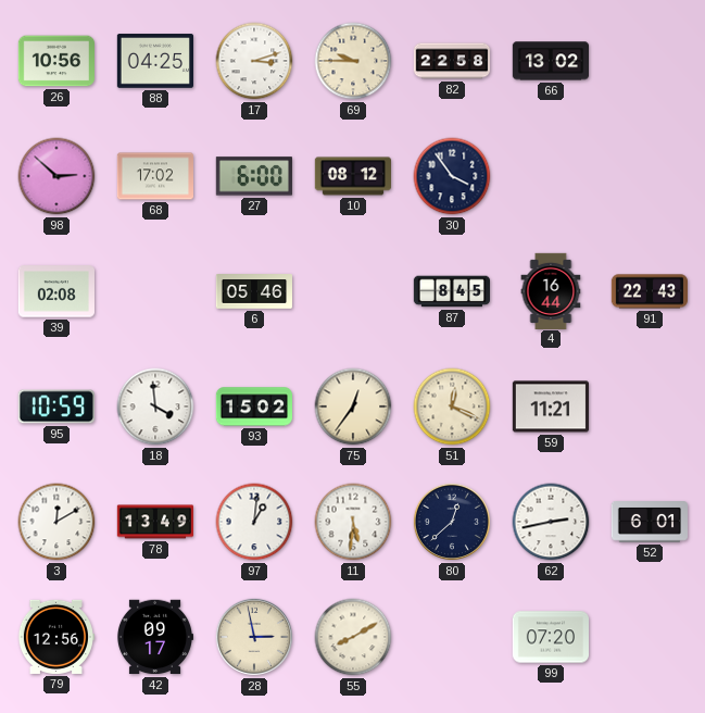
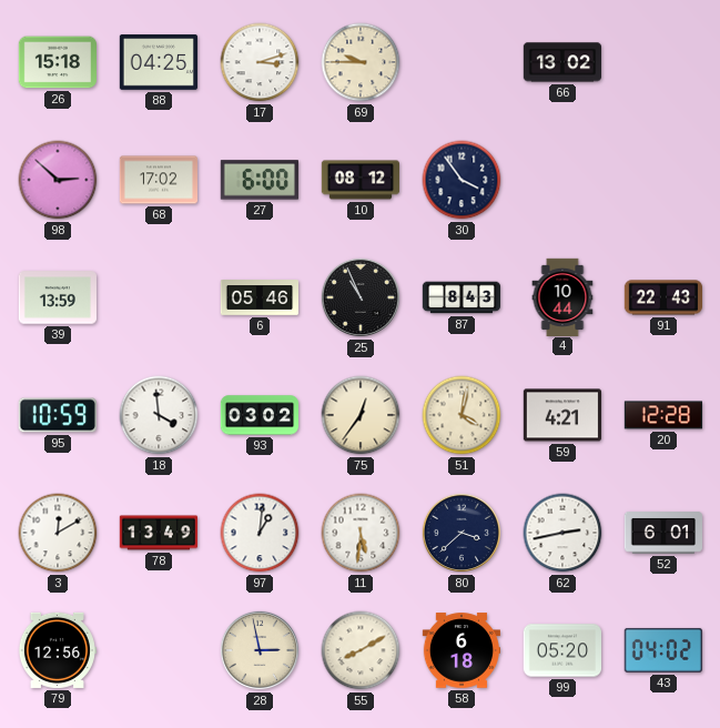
26: 10:56 -> 15:18
82: 22:58 -> none
39: 02:08 -> 13:59
25: none -> 10:56
87: 8:45 -> 8:43
4: 16:44 -> 10:44
93: 15:02 -> 03:02
51: 12:19 -> 4:02
59: 11:21 -> 4:21
20: none -> 12:28
80: 12:38 -> 3:38
42: 09:17 -> none
58: none -> 6:18
99: 07:20 -> 05:20
43: none -> 04:02
